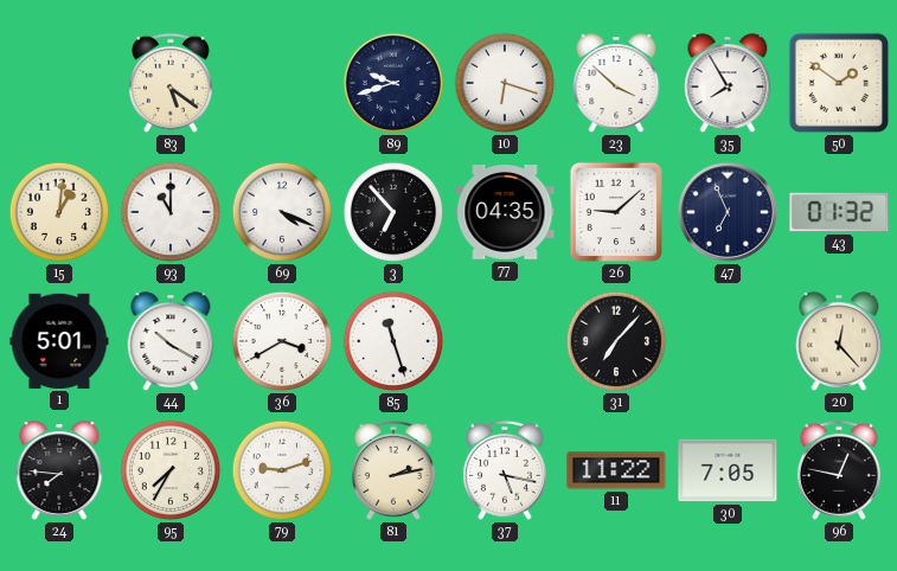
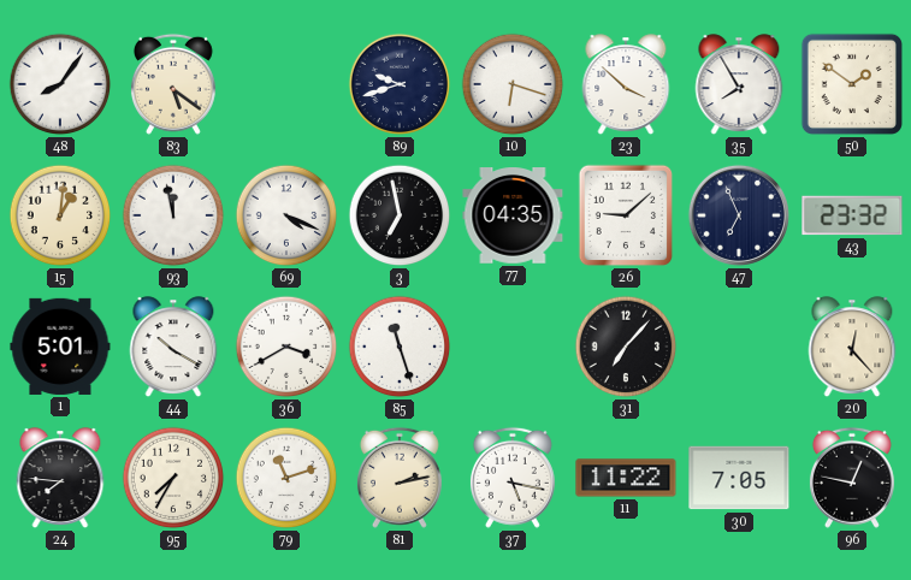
48: none -> 8:06
93: 11:00 -> 11:58
3: 6:53 -> 6:58
43: 01:32 -> 23:32
79: 9:12 -> 11:12
